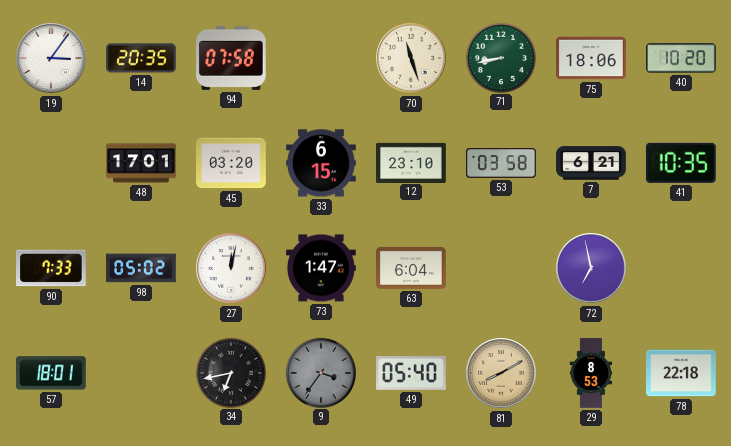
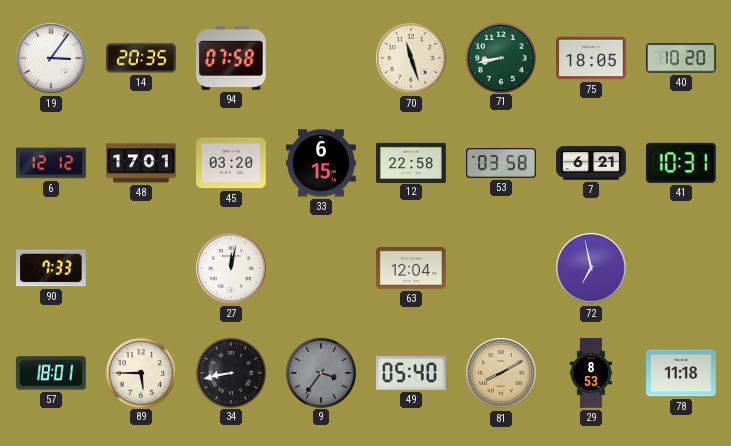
75: 18:06 -> 18:05
6: none -> 12:12
12: 23:10 -> 22:58
41: 10:35 -> 10:31
98: 05:02 -> none
73: 1:47 -> none
63: 6:04 -> 12:04
89: none -> 5:45
34: 6:43 -> 8:43
78: 22:18 -> 11:18
